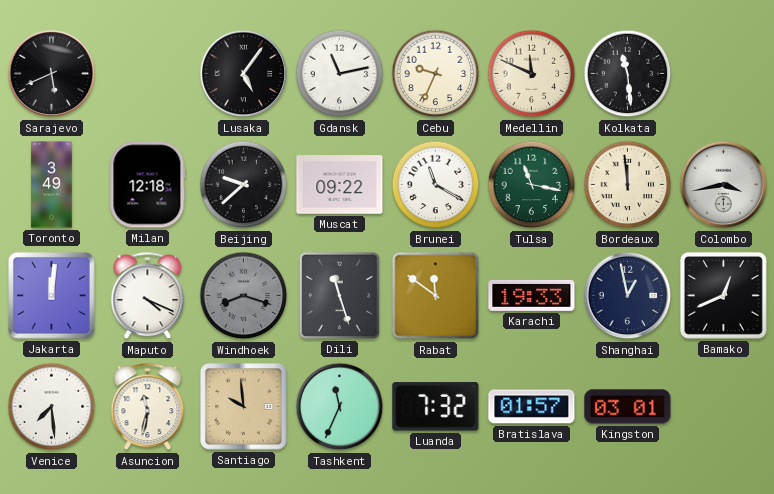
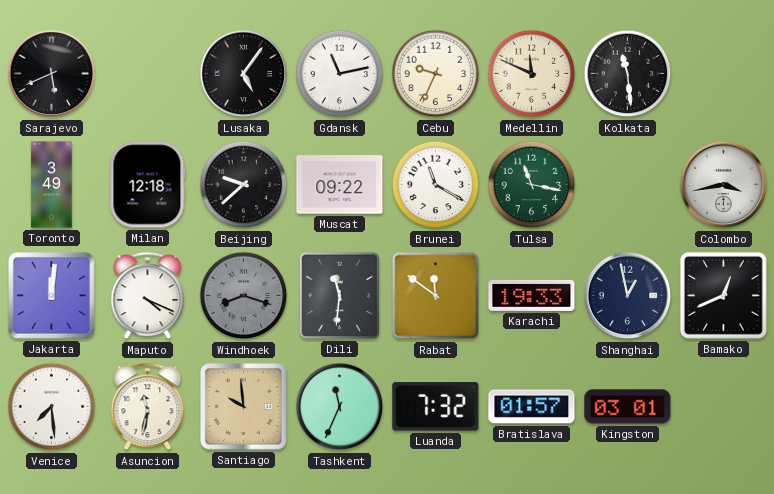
Bordeaux: 11:59 -> none
Dili: 11:27 -> 11:31
